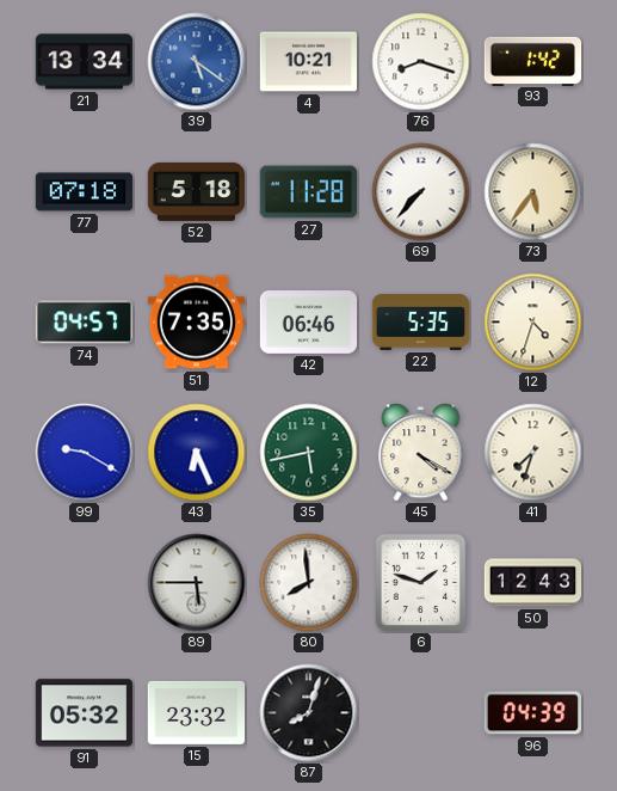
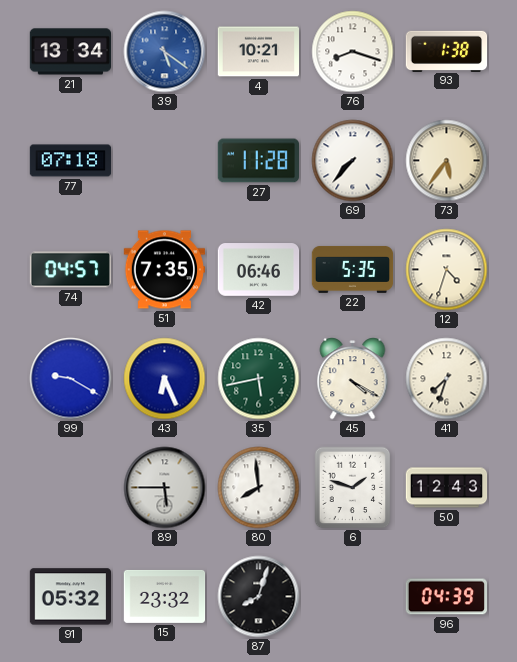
93: 1:42 -> 1:38
52: 5:18 -> none
